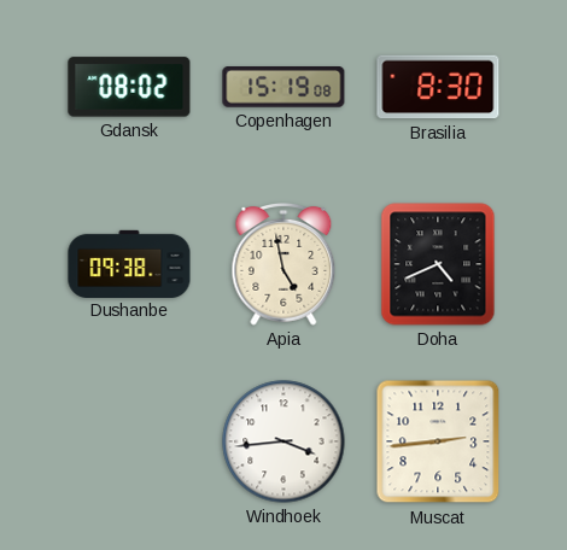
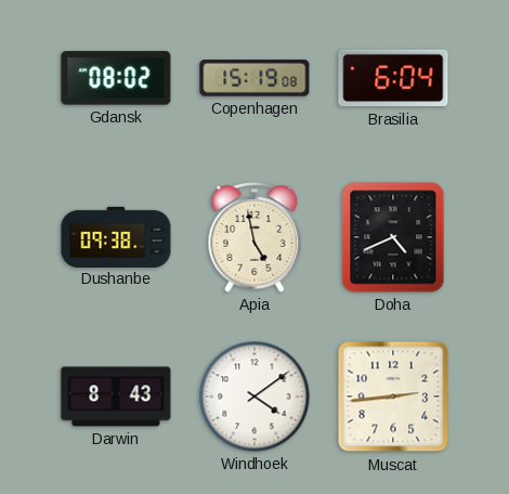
Brasilia: 8:30 -> 6:04
Darwin: none -> 8:43
Windhoek: 3:44 -> 4:09
